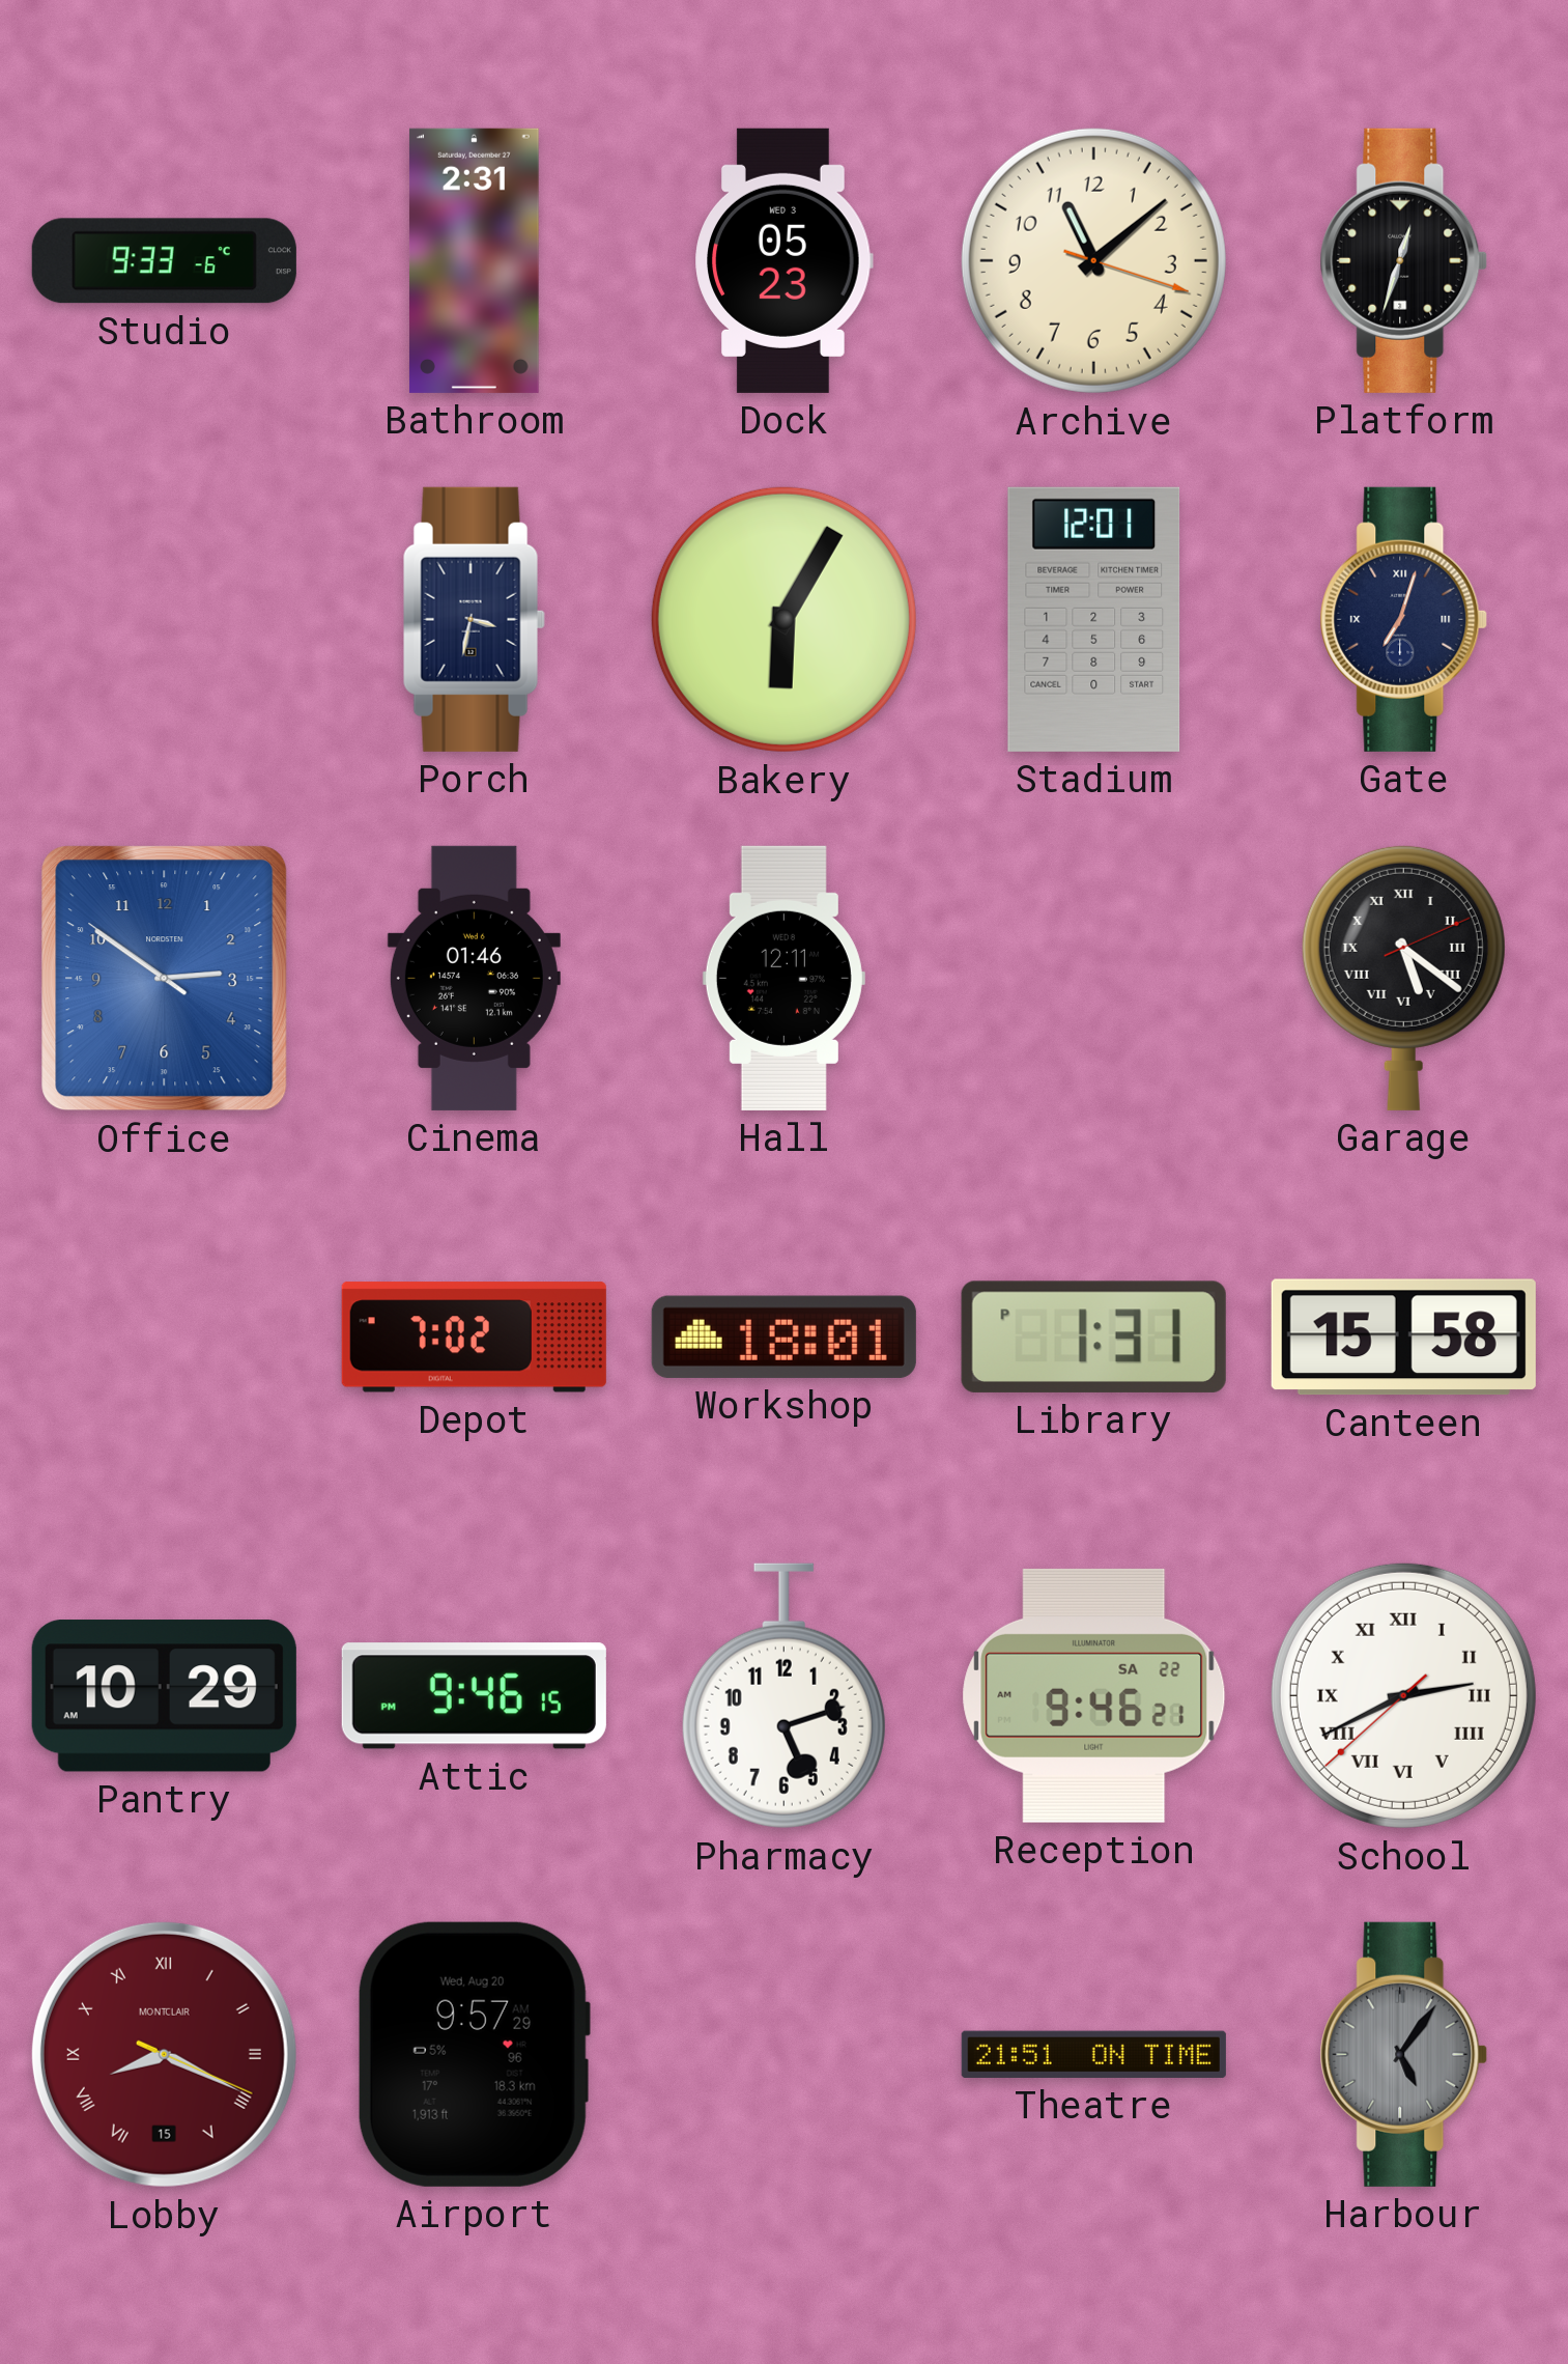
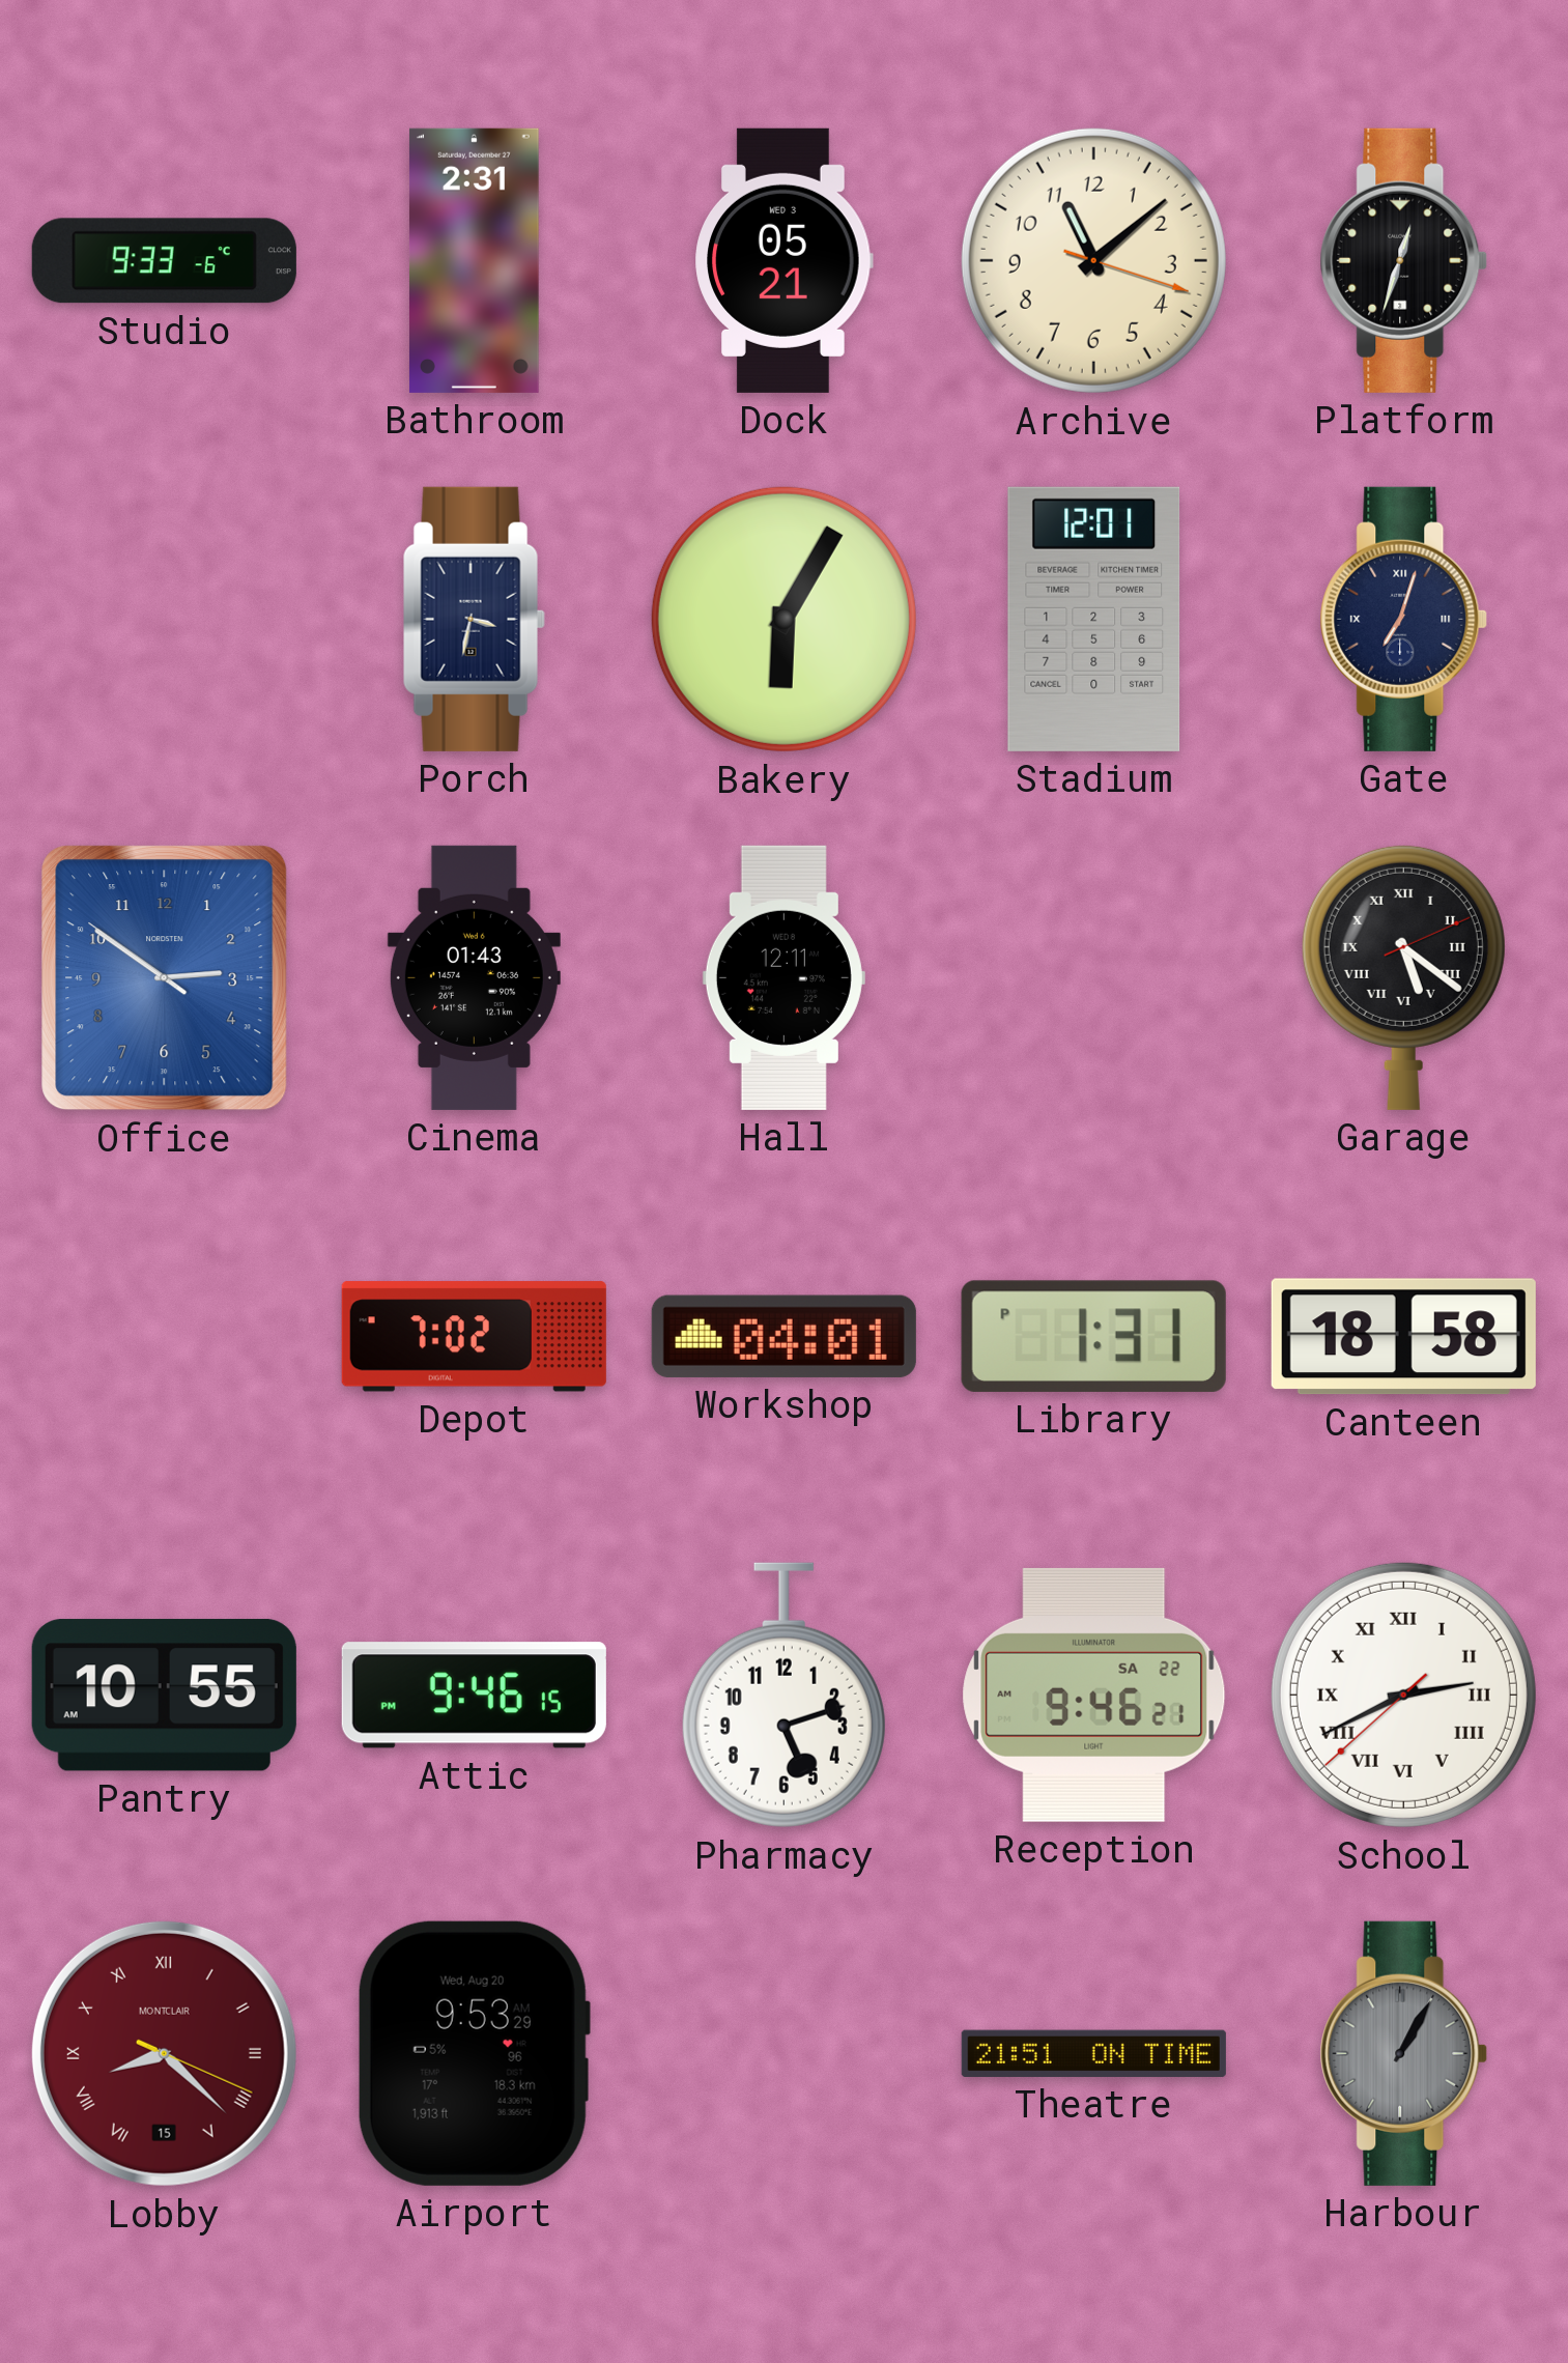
Dock: 05:23 -> 05:21
Cinema: 01:46 -> 01:43
Workshop: 18:01 -> 04:01
Canteen: 15:58 -> 18:58
Pantry: 10:29 -> 10:55
Lobby: 8:19 -> 8:22
Airport: 9:57 -> 9:53
Harbour: 5:06 -> 1:05
